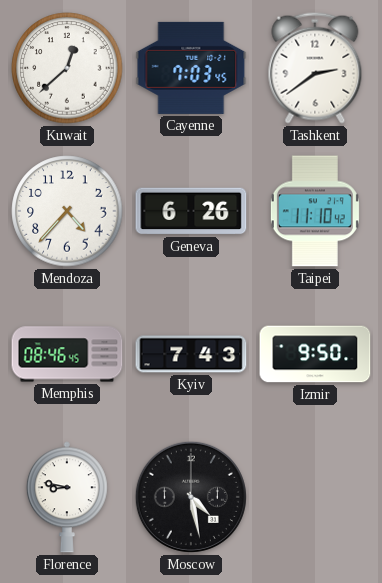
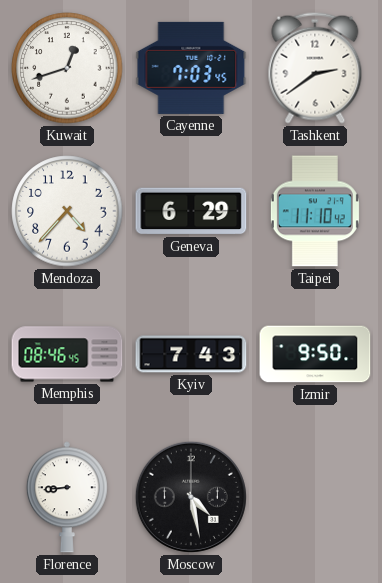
Kuwait: 12:38 -> 12:42
Geneva: 6:26 -> 6:29
Florence: 8:47 -> 8:44
